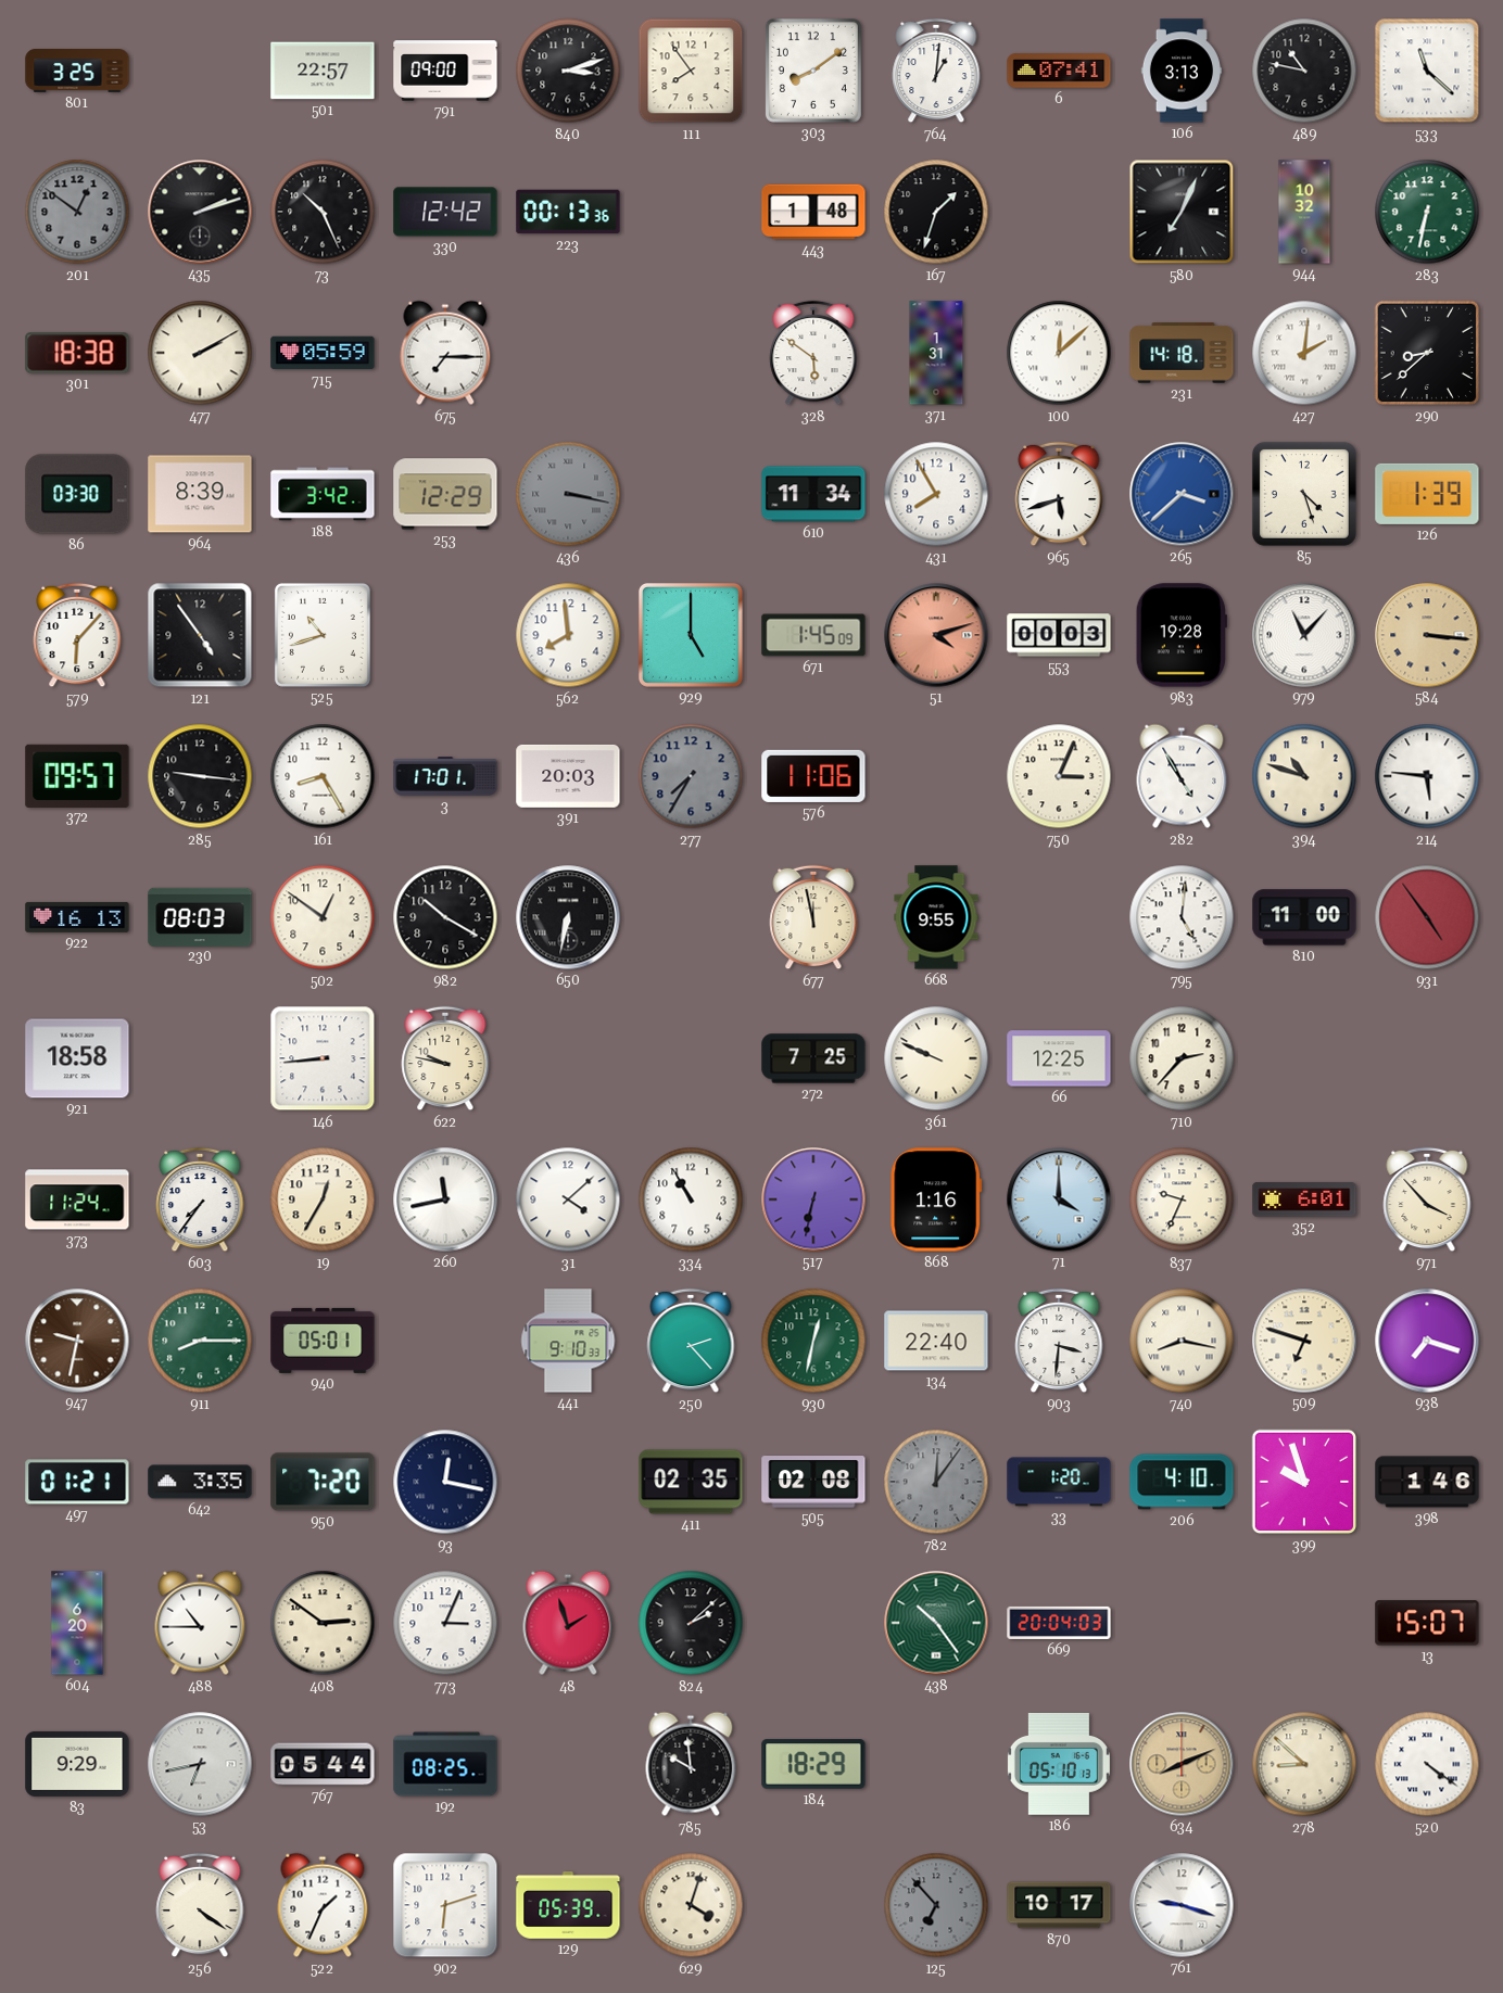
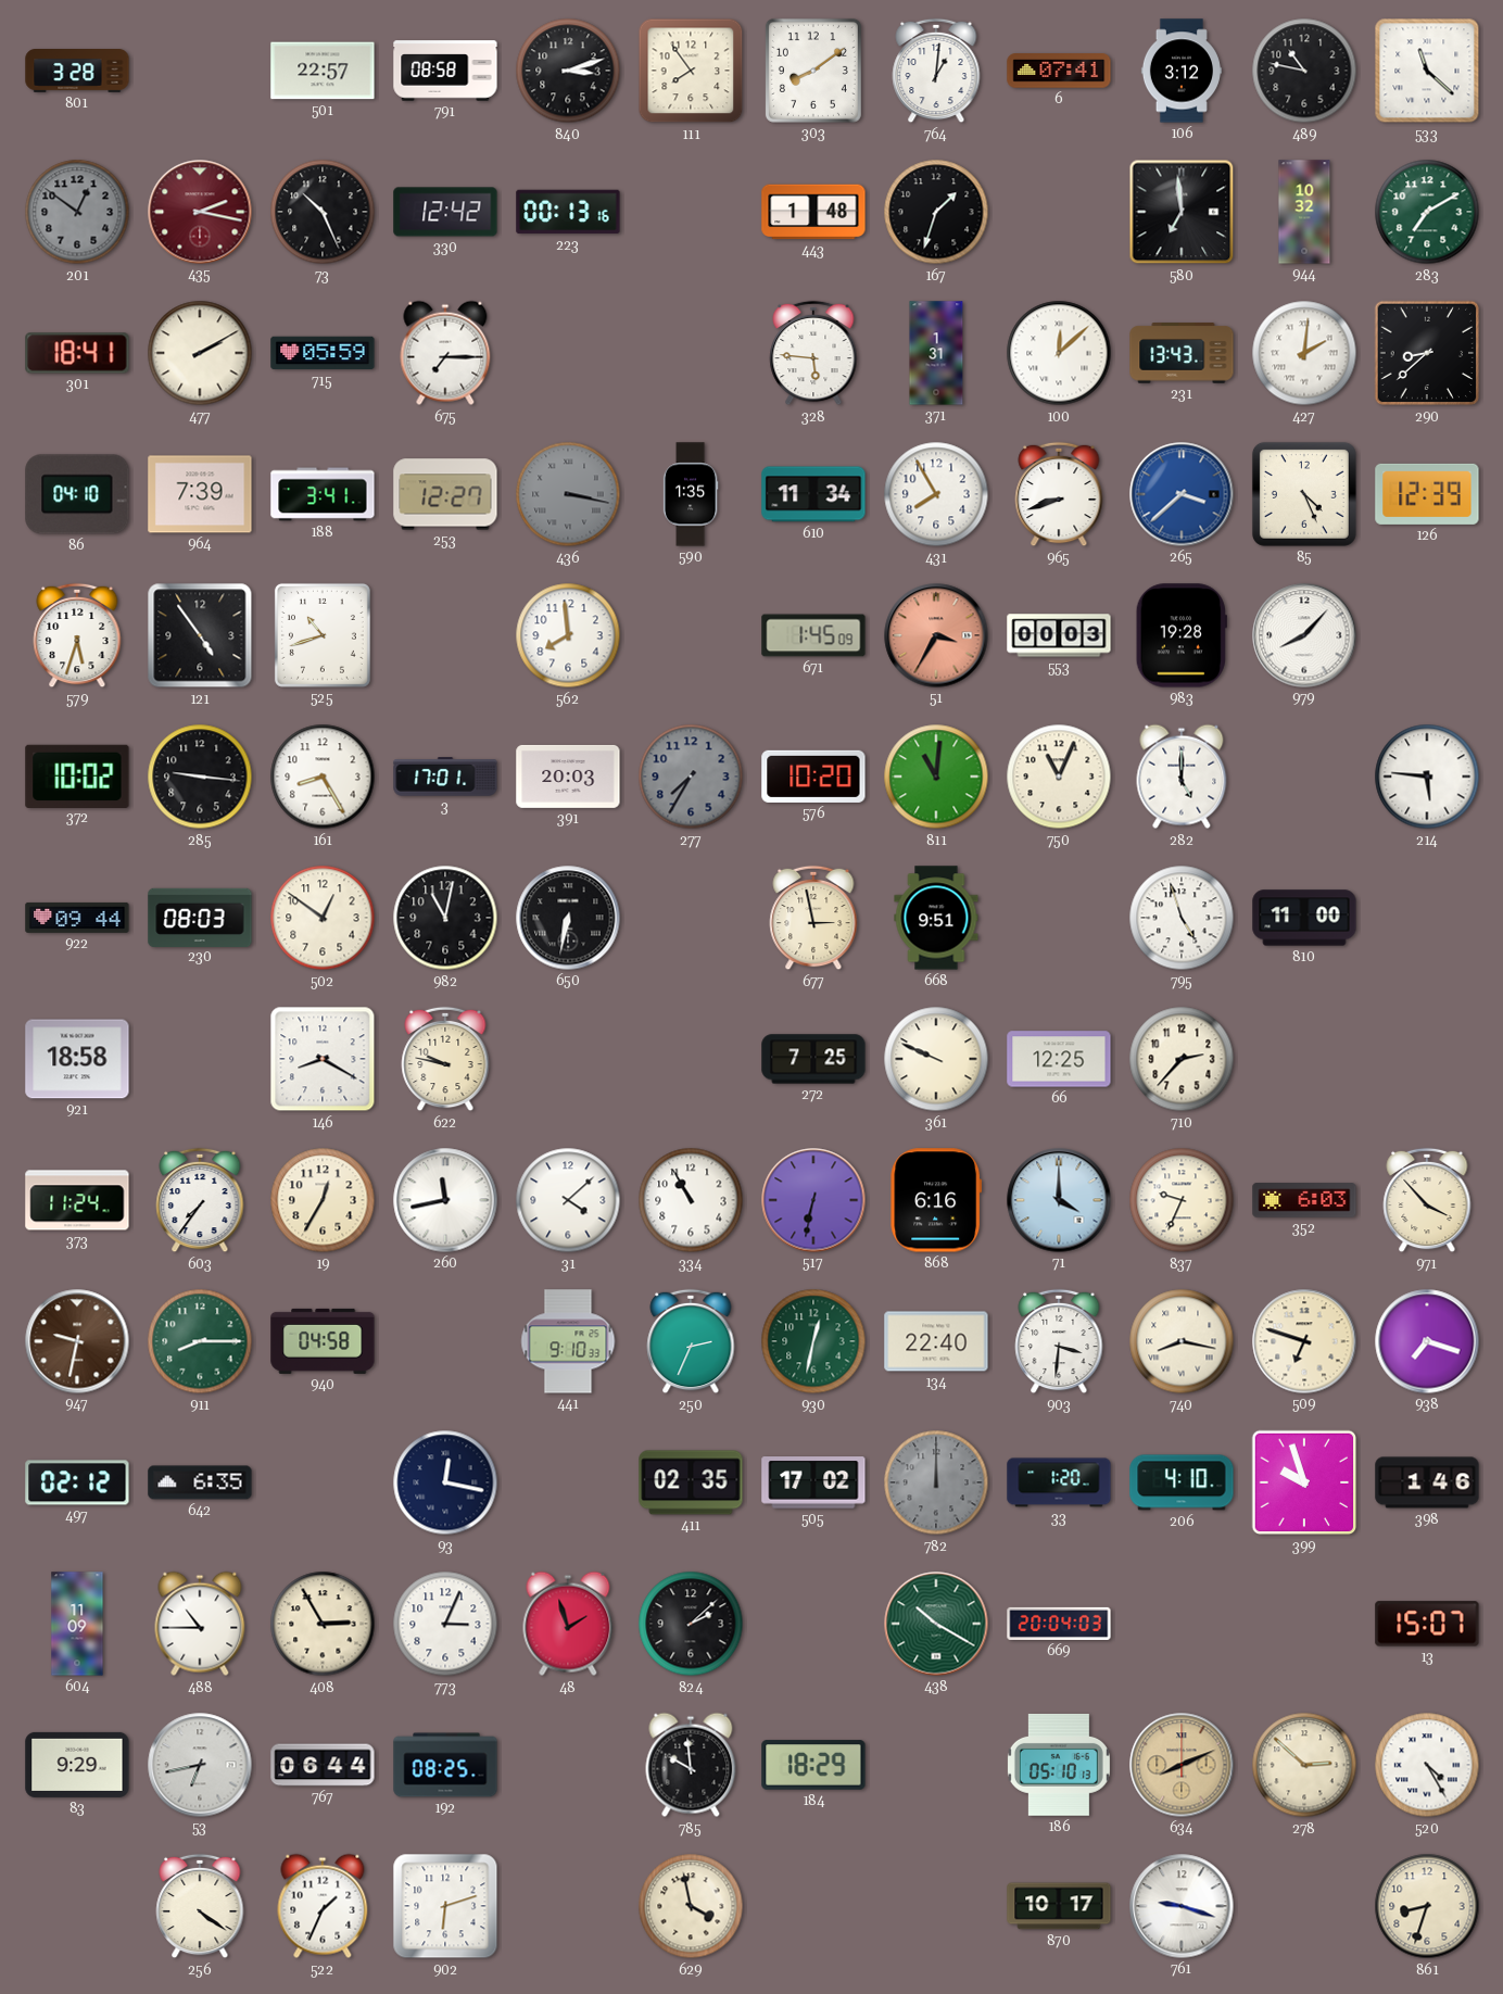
801: 3:25 -> 3:28
791: 09:00 -> 08:58
106: 3:13 -> 3:12
435: 2:12 -> 2:17
435 dial: black -> burgundy
223: 00:13:36 -> 00:13:16
580: 7:04 -> 6:59
283: 6:32 -> 7:10
301: 18:38 -> 18:41
328: 5:51 -> 5:46
231: 14:18 -> 13:43
86: 03:30 -> 04:10
964: 8:39 -> 7:39
188: 3:42 -> 3:41
253: 12:29 -> 12:27
590: none -> 1:35
965: 5:42 -> 8:42
85: 4:27 -> 4:26
126: 1:39 -> 12:39
579: 6:07 -> 5:33
929: 5:00 -> none
51: 4:12 -> 3:35
979: 11:07 -> 8:07
584: 3:16 -> none
372: 09:57 -> 10:02
576: 11:06 -> 10:20
811: none -> 11:01
750: 3:04 -> 11:04
282: 4:55 -> 5:00
394: 10:48 -> none
922: 16:13 -> 09:44
982: 10:20 -> 11:02
677: 11:58 -> 2:58
668: 9:55 -> 9:51
795: 5:01 -> 4:57
931: 4:54 -> none
146: 8:44 -> 8:20
868: 1:16 -> 6:16
352: 6:01 -> 6:03
940: 05:01 -> 04:58
250: 2:23 -> 2:34
497: 01:21 -> 02:12
642: 3:35 -> 6:35
950: 7:20 -> none
505: 02:08 -> 17:02
782: 12:06 -> 12:00
604: 6:20 -> 11:09
408: 2:51 -> 2:55
438: 10:24 -> 10:20
767: 05:44 -> 06:44
278: 8:52 -> 2:52
520: 4:21 -> 4:25
129: 05:39 -> none
629: 4:03 -> 3:58
125: 6:53 -> none
861: none -> 8:33
